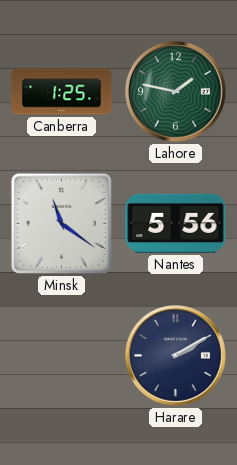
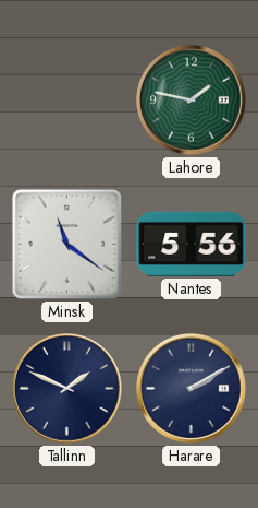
Canberra: 1:25 -> none
Tallinn: none -> 1:49
